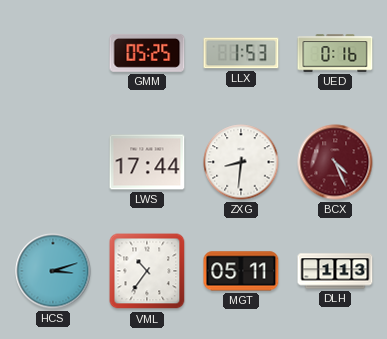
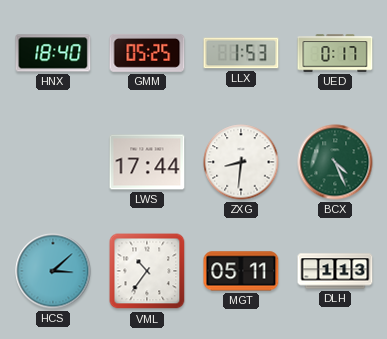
HNX: none -> 18:40
UED: 0:16 -> 0:17
BCX dial: burgundy -> green
HCS: 3:12 -> 3:08
